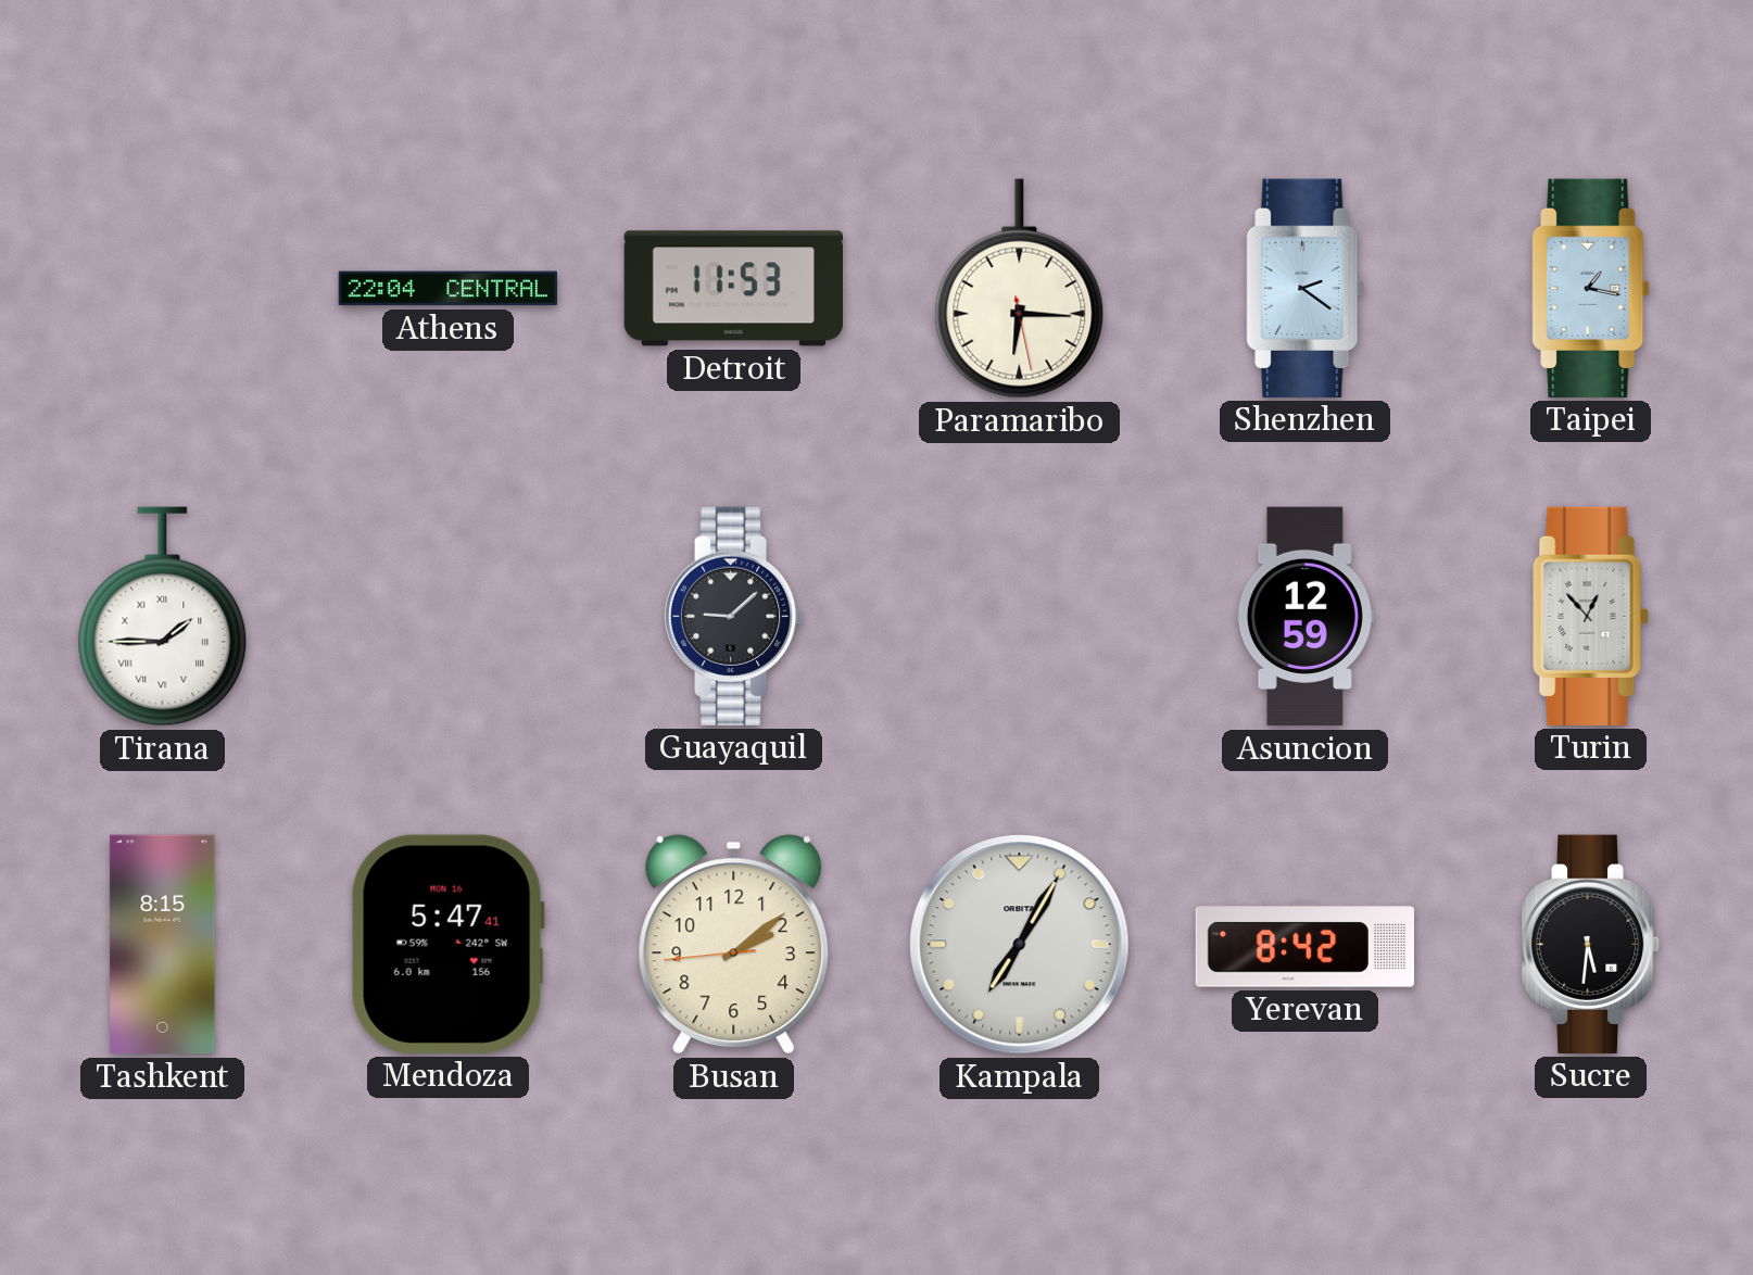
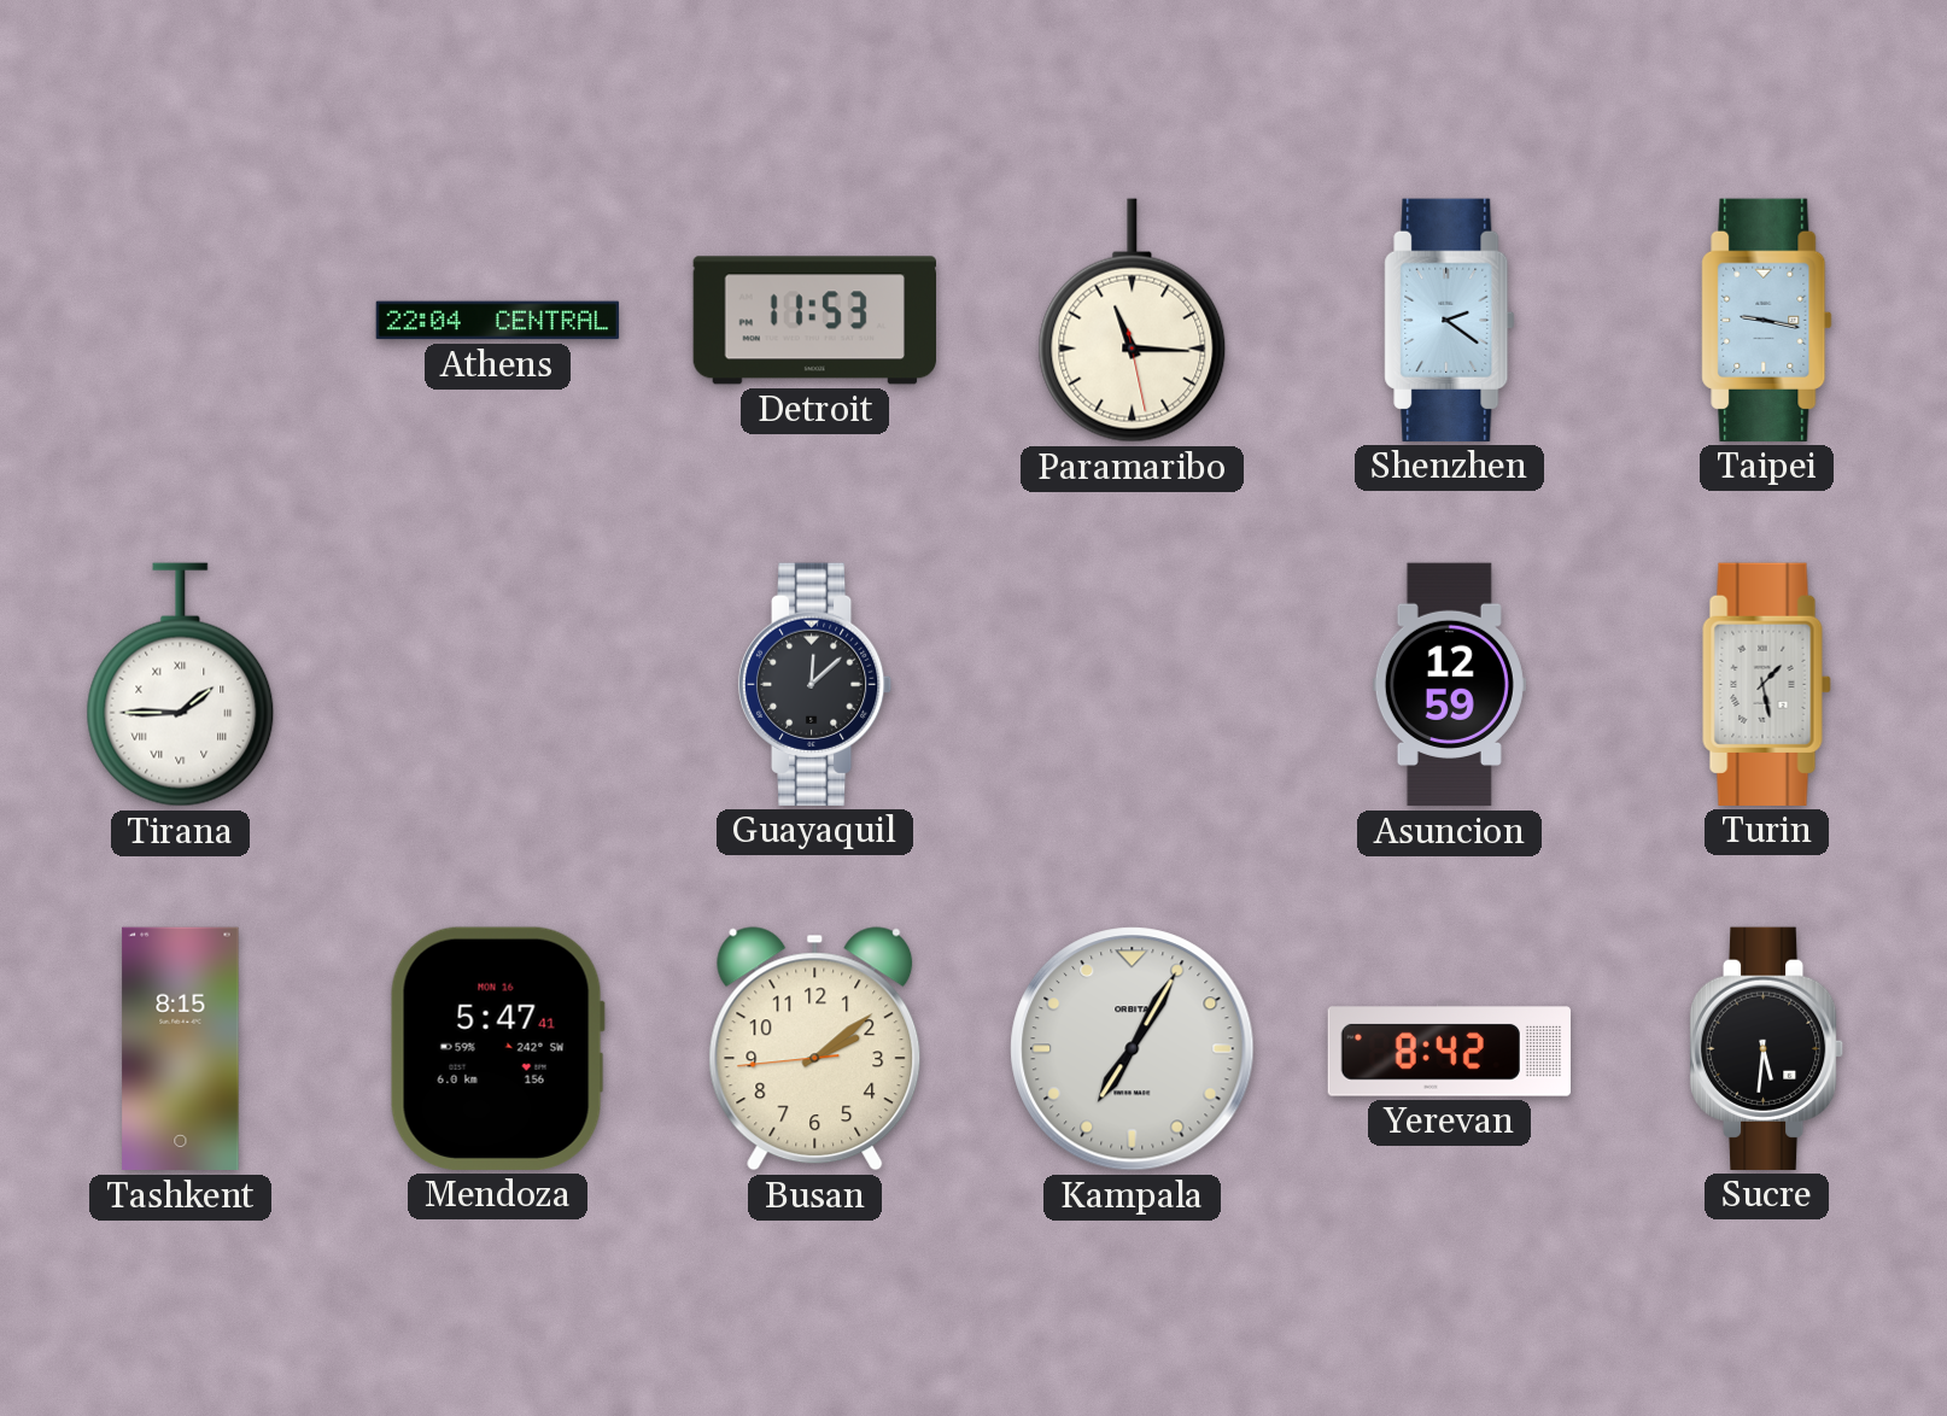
Paramaribo: 6:15 -> 11:15
Taipei: 1:17 -> 9:17
Guayaquil: 9:08 -> 12:08
Turin: 12:53 -> 1:28
